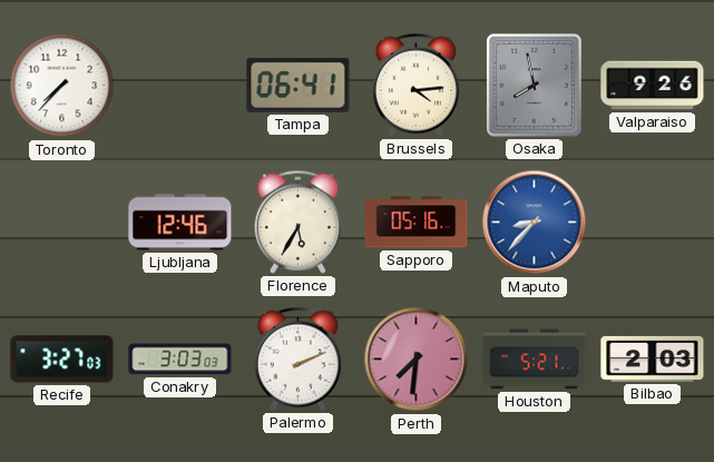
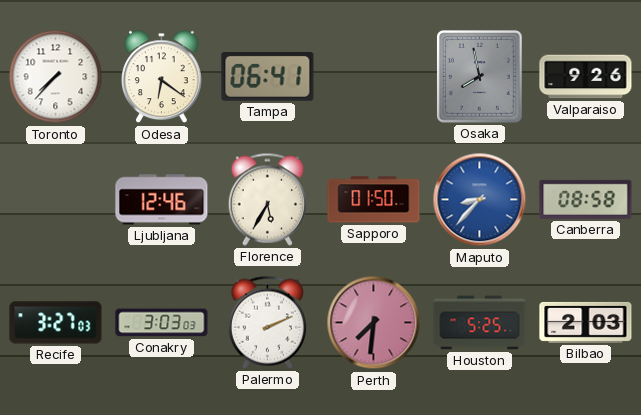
Odesa: none -> 6:21
Brussels: 4:14 -> none
Sapporo: 05:16 -> 01:50
Canberra: none -> 08:58
Houston: 5:21 -> 5:25
